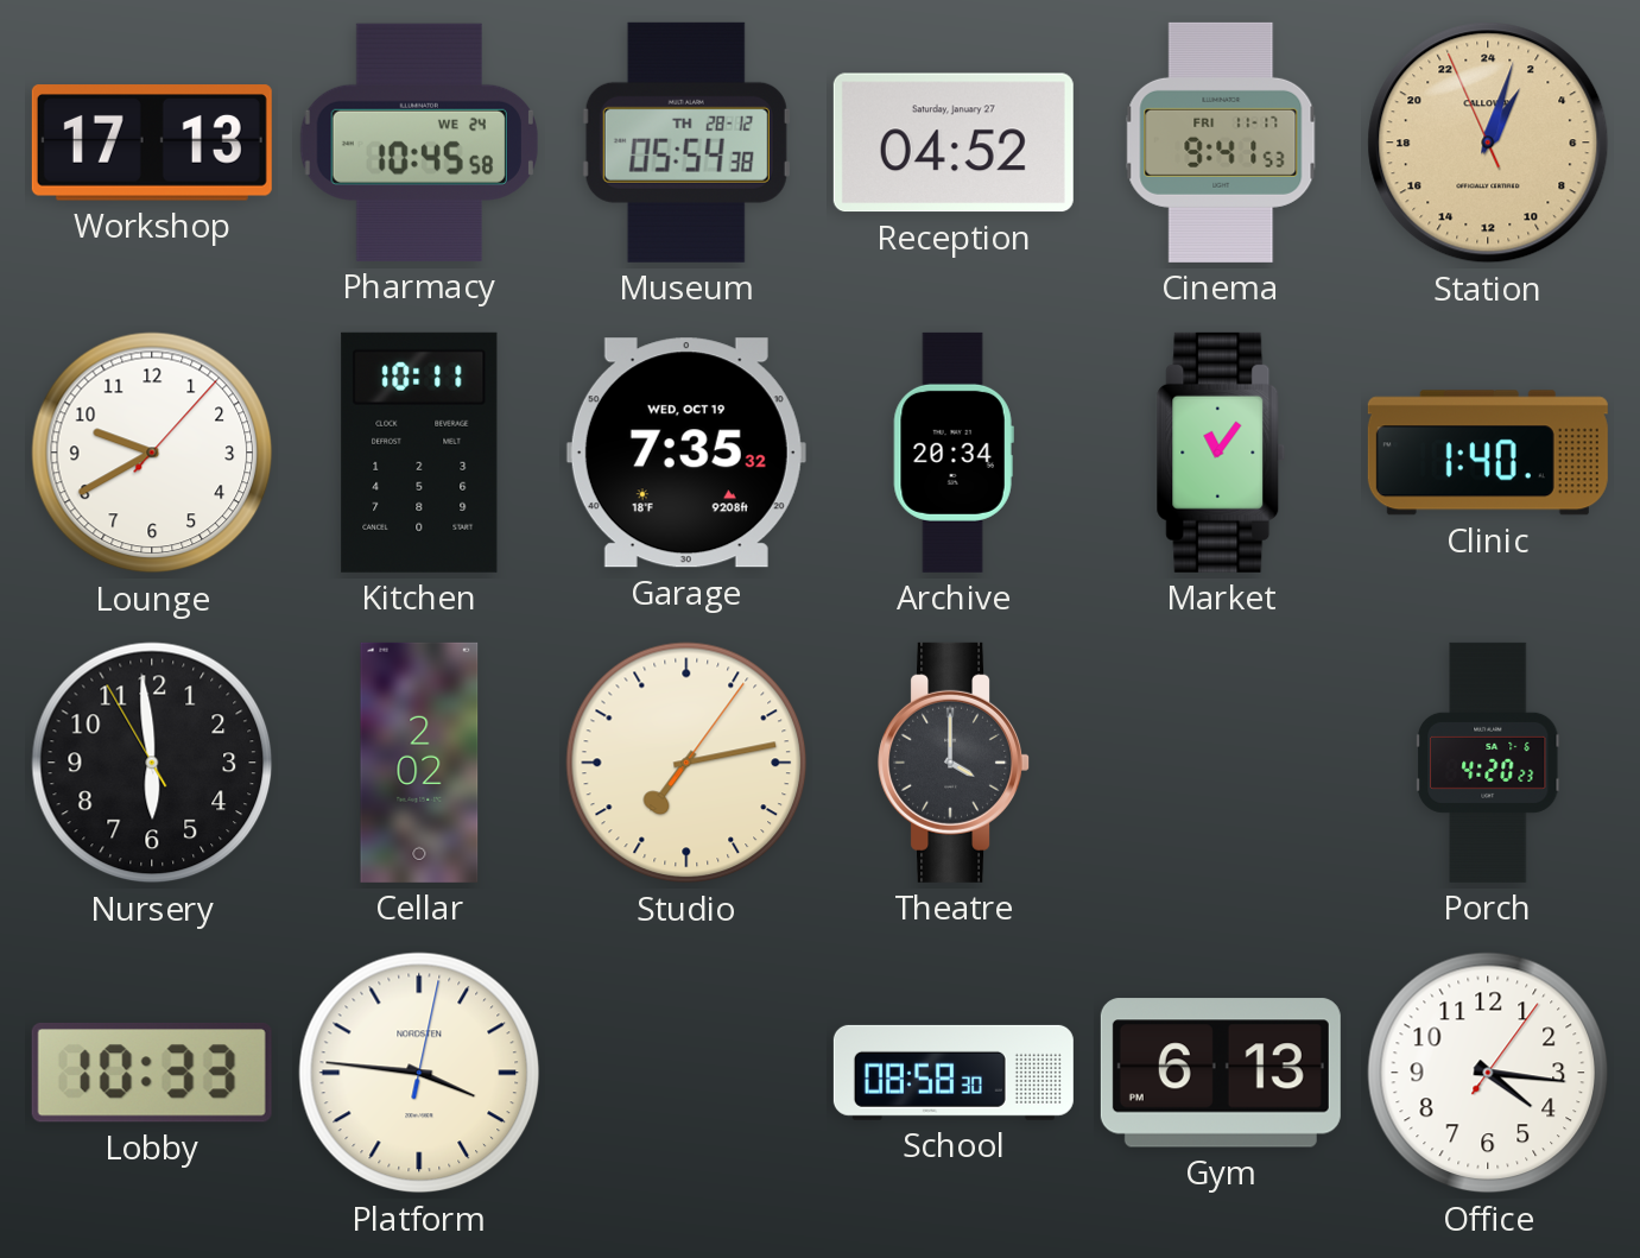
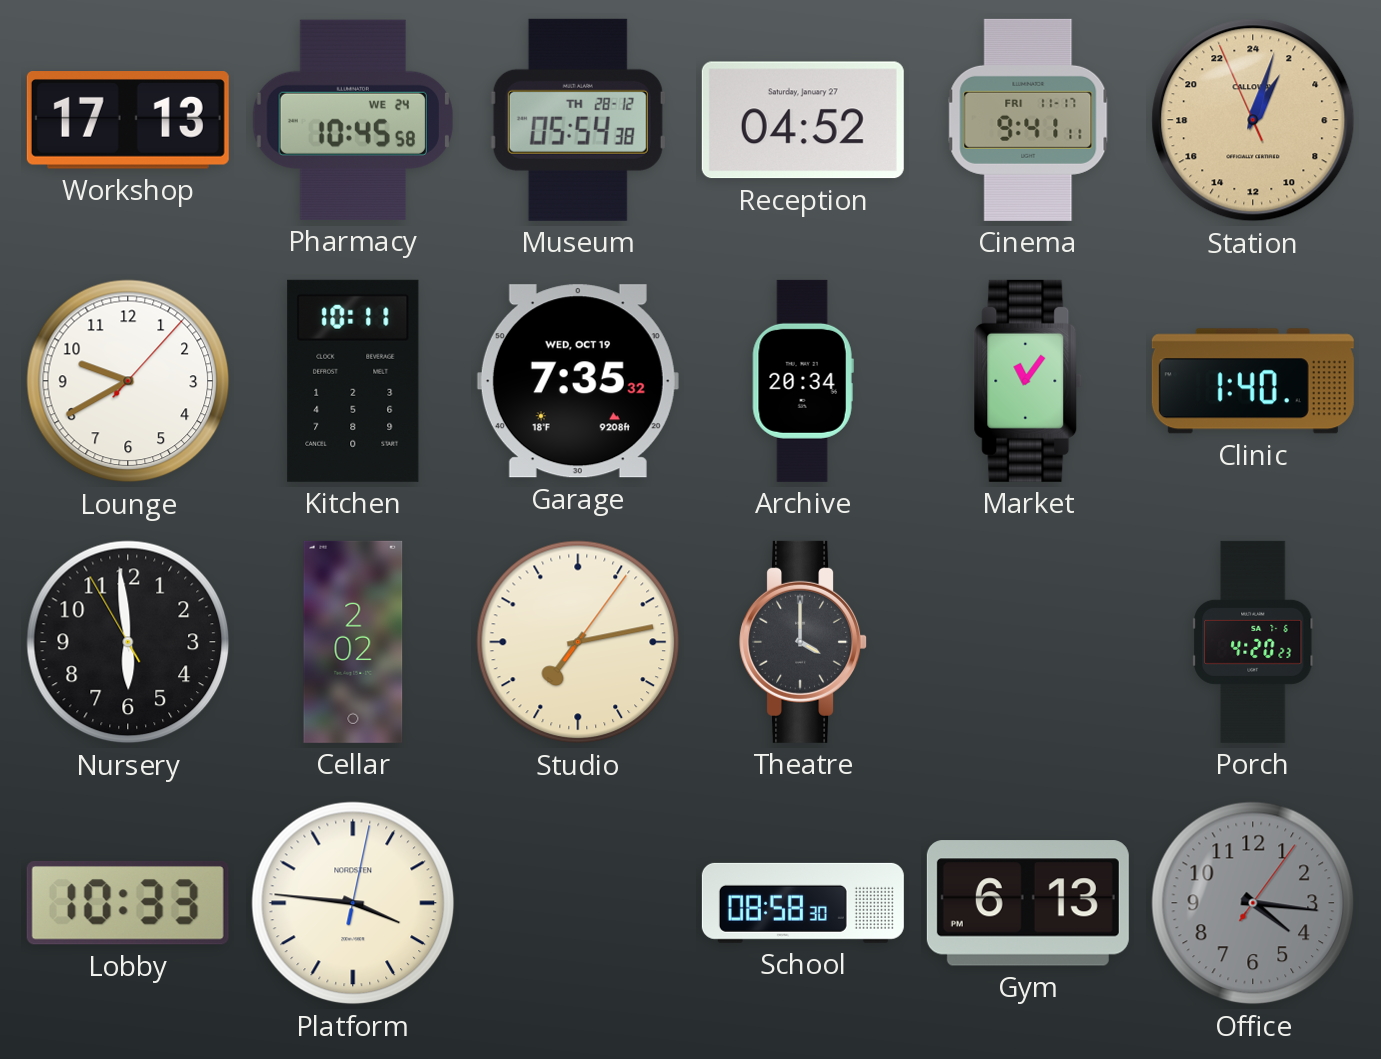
Cinema: 9:41:53 -> 9:41:11
Office dial: white -> grey
